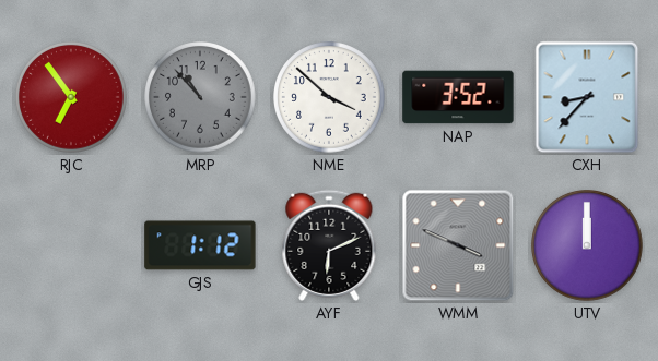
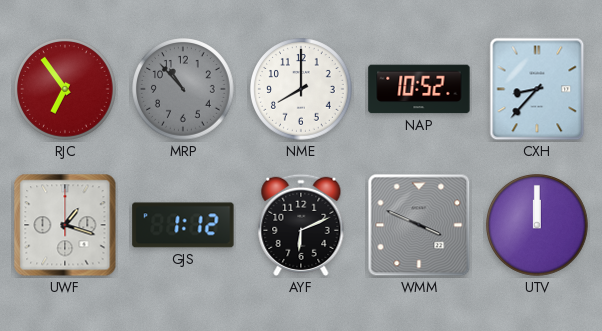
NME: 3:52 -> 8:00
NAP: 3:52 -> 10:52
UWF: none -> 1:18
